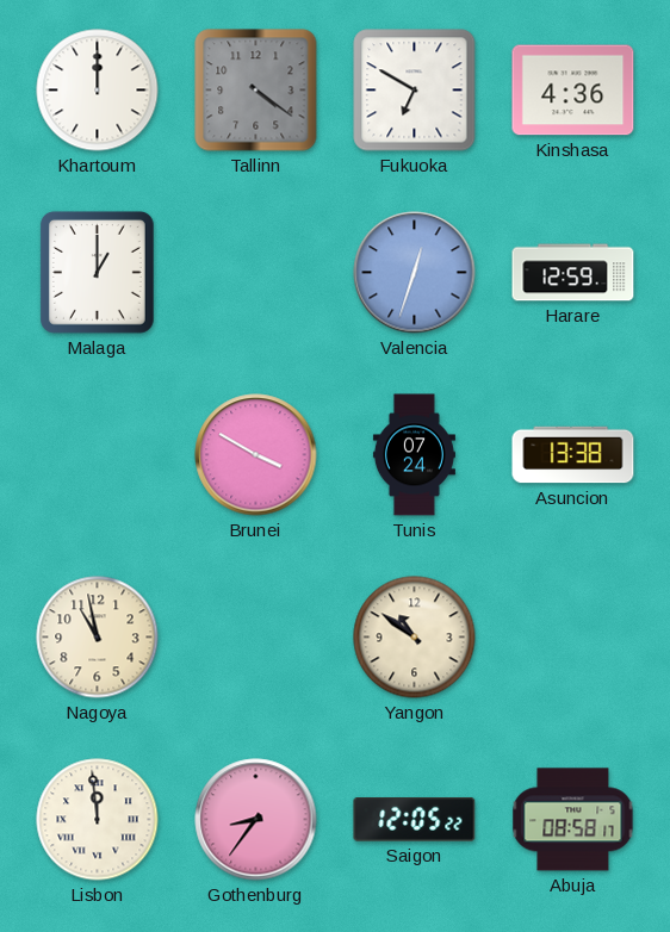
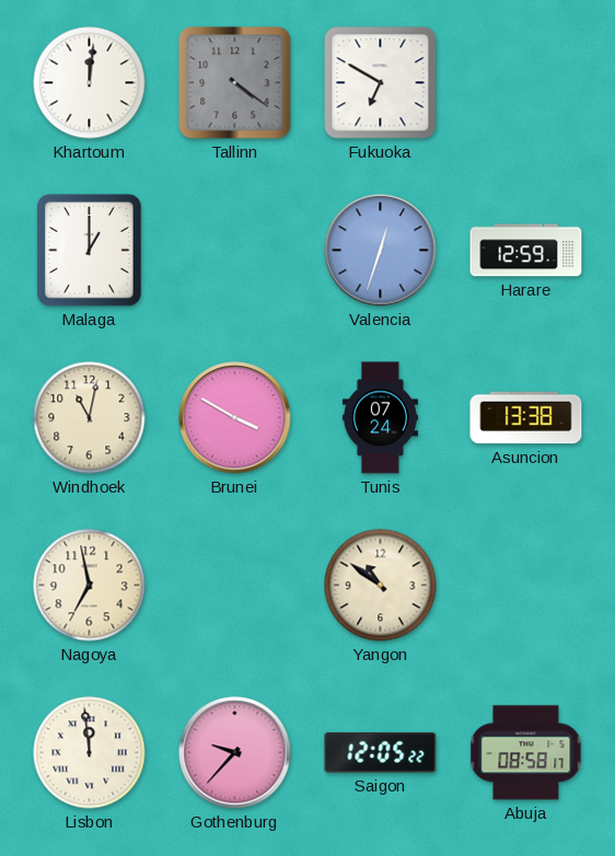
Khartoum: 12:00 -> 12:01
Kinshasa: 4:36 -> none
Windhoek: none -> 11:02
Nagoya: 10:58 -> 6:58
Gothenburg: 8:36 -> 9:37
